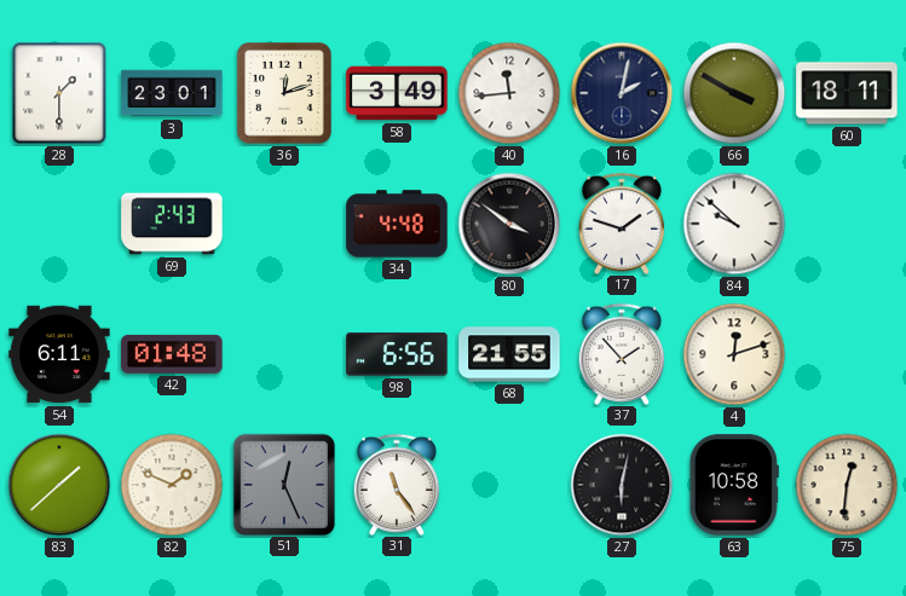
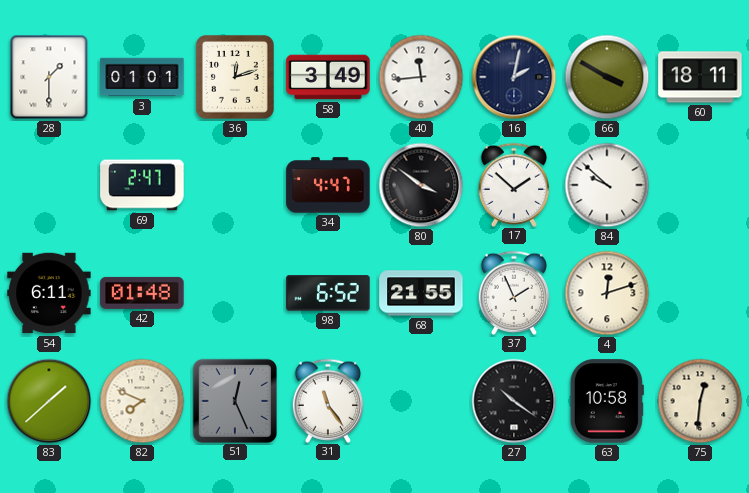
3: 23:01 -> 01:01
69: 2:43 -> 2:47
34: 4:48 -> 4:47
17: 1:48 -> 1:52
98: 6:56 -> 6:52
37: 1:53 -> 1:56
82: 1:49 -> 7:49
27: 6:02 -> 10:21
